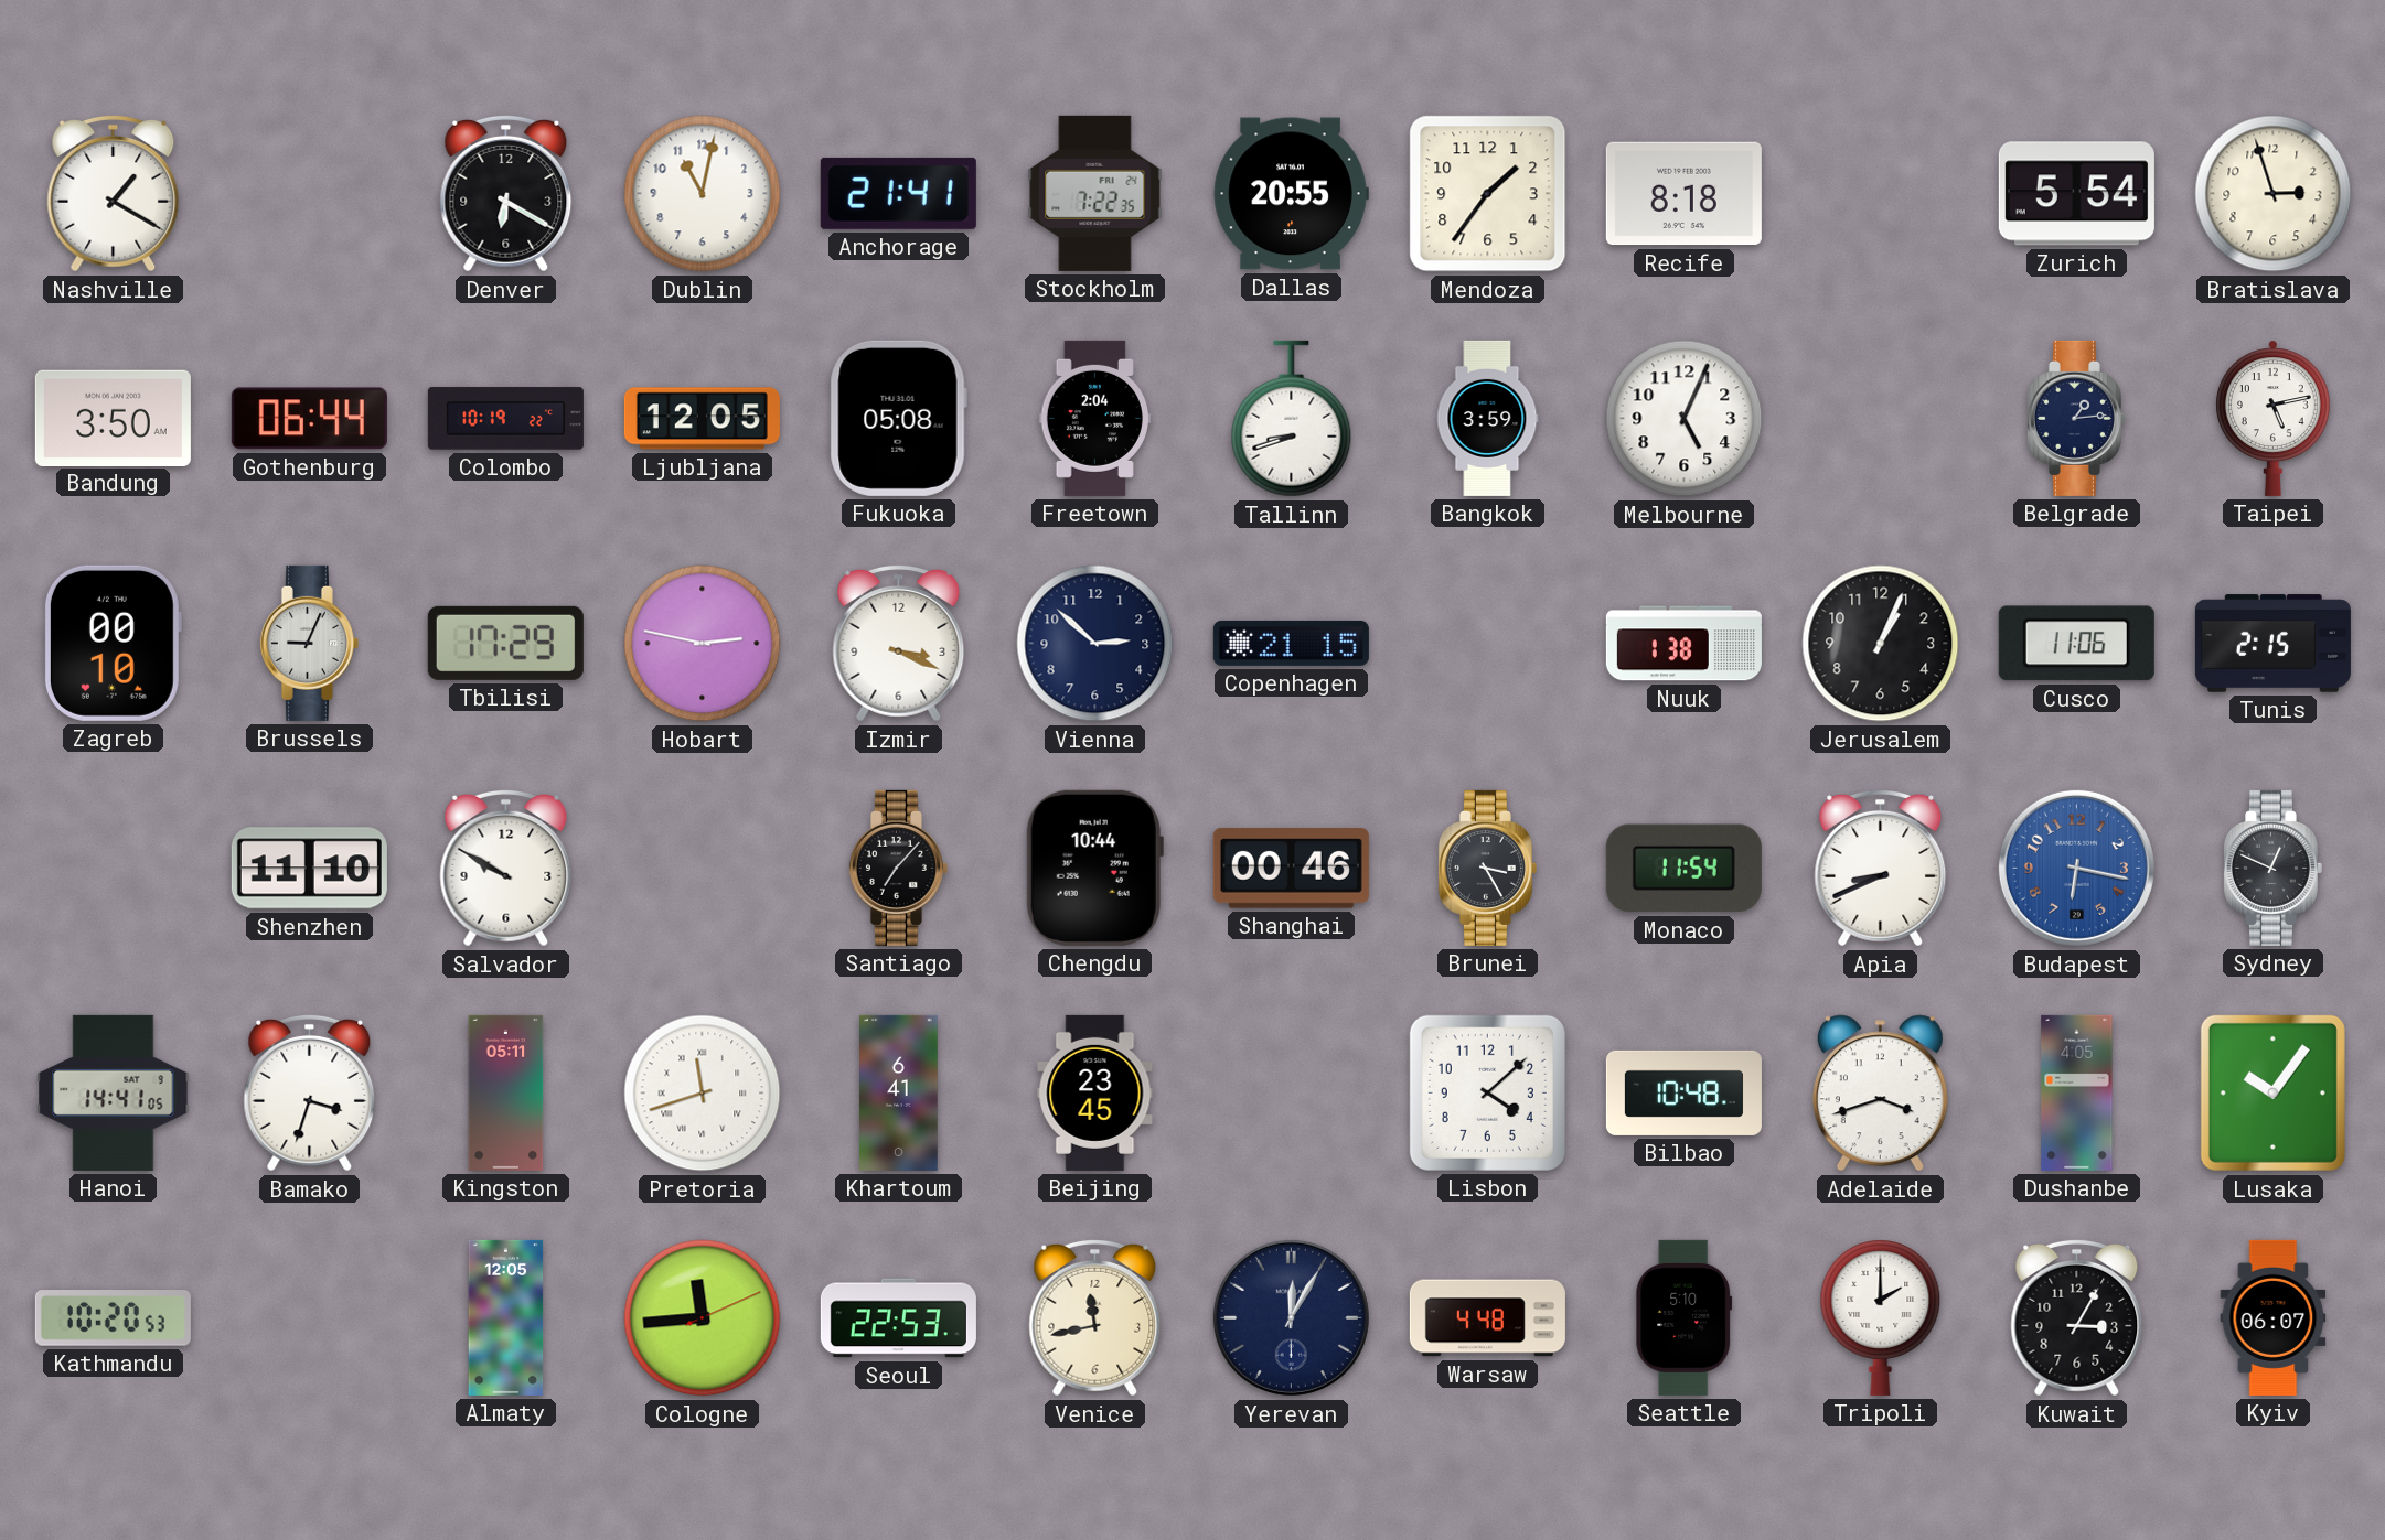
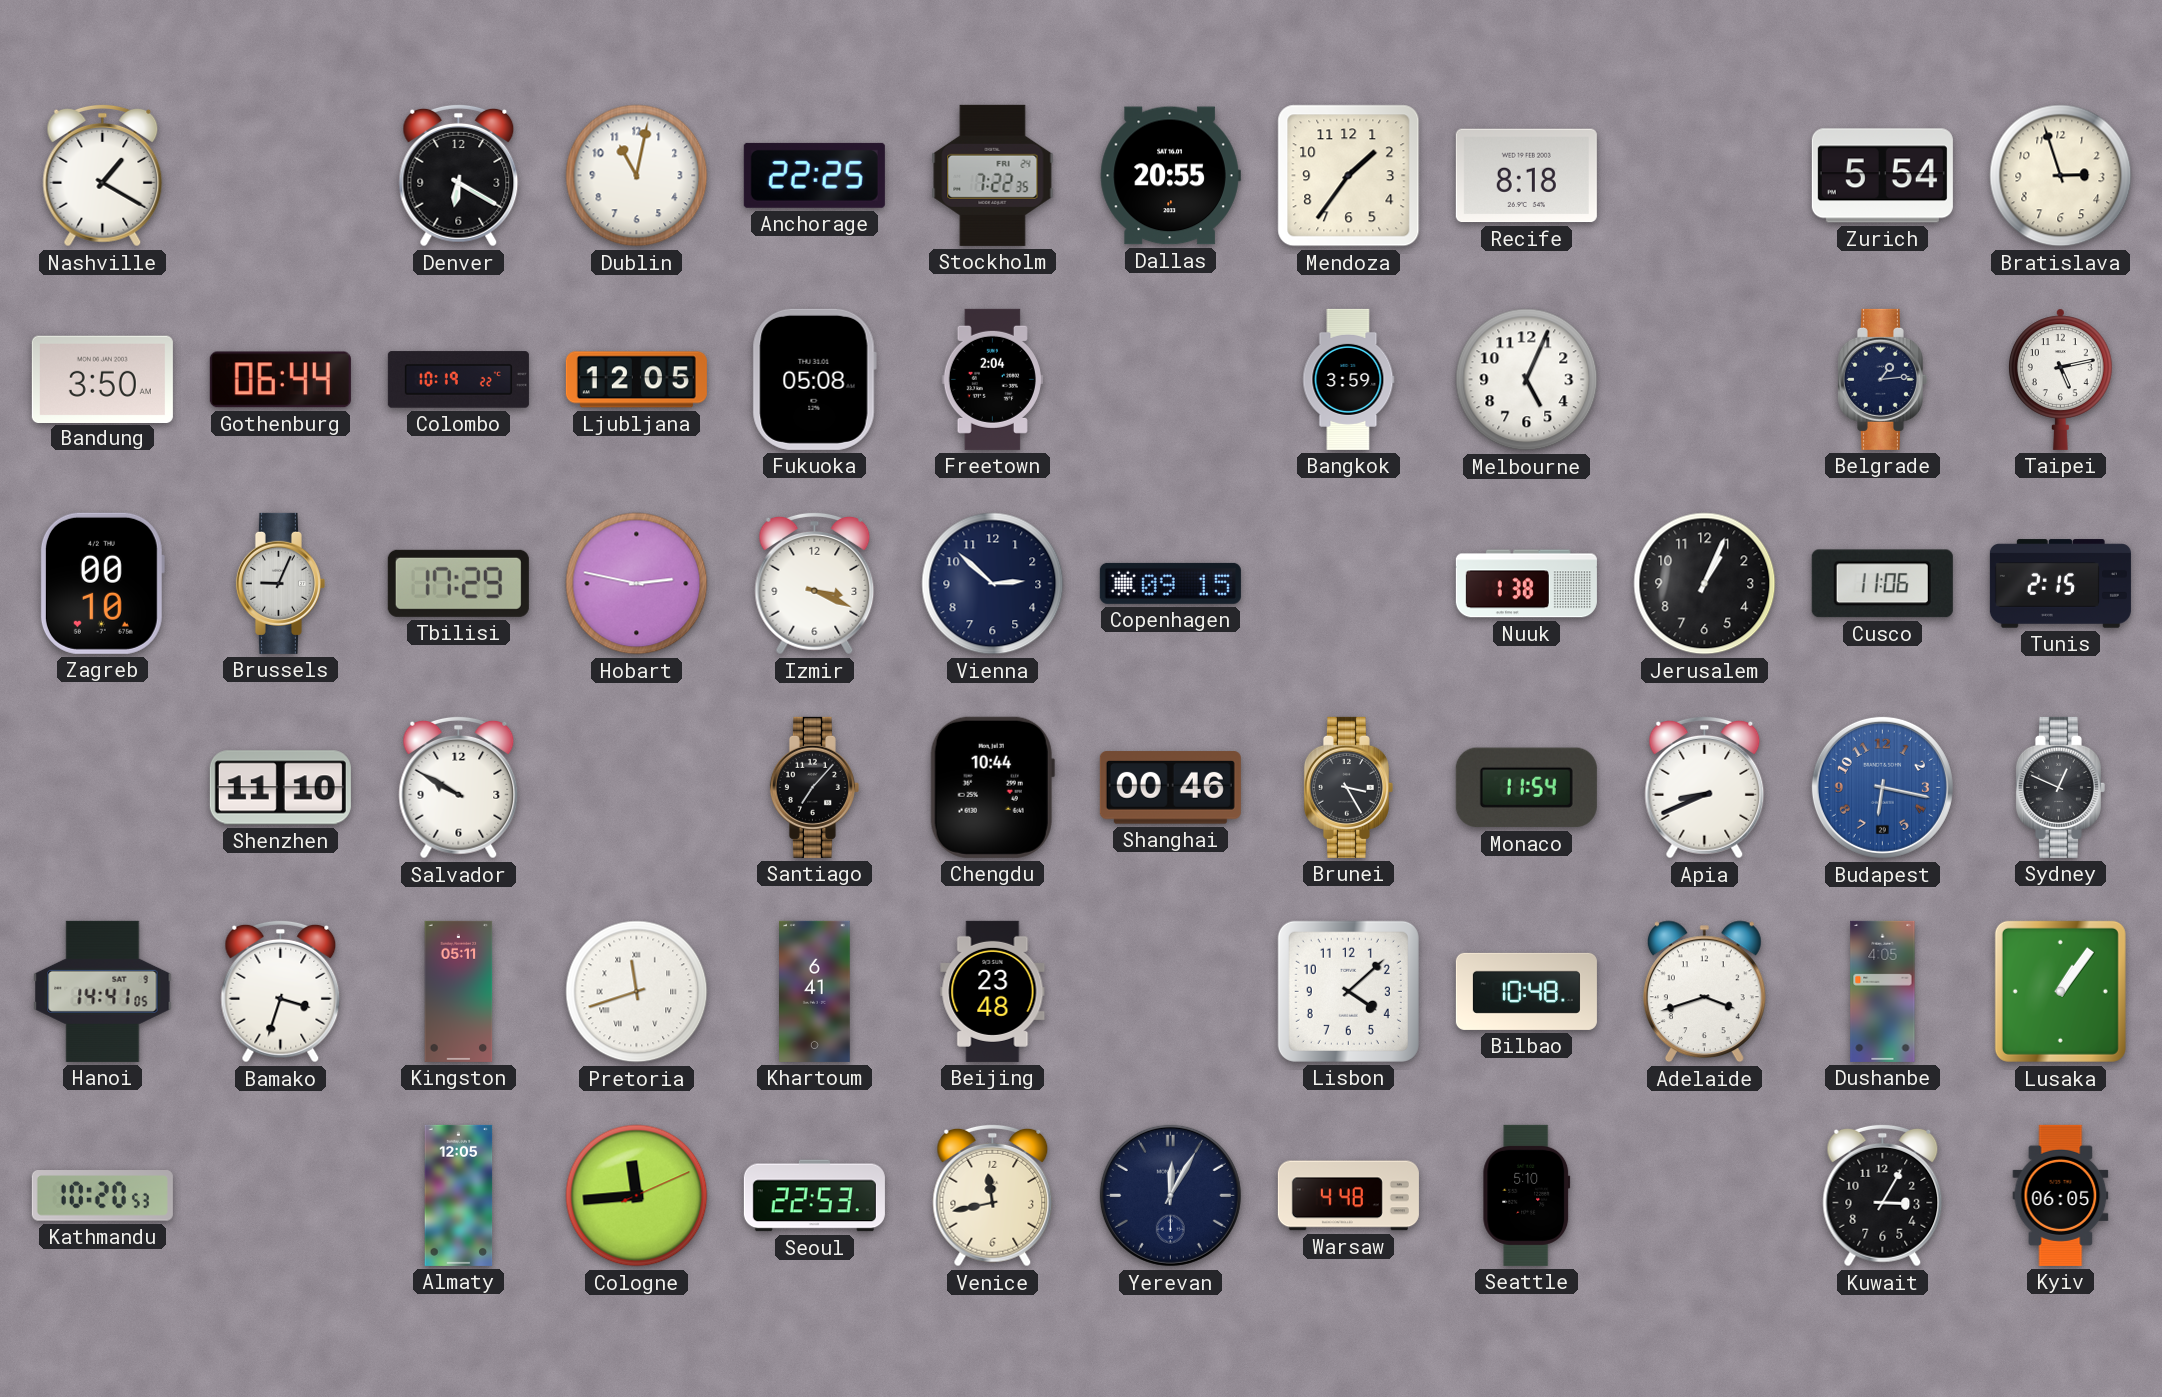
Anchorage: 21:41 -> 22:25
Tallinn: 8:42 -> none
Copenhagen: 21:15 -> 09:15
Beijing: 23:45 -> 23:48
Lusaka: 10:06 -> 1:06
Tripoli: 2:00 -> none
Kyiv: 06:07 -> 06:05
